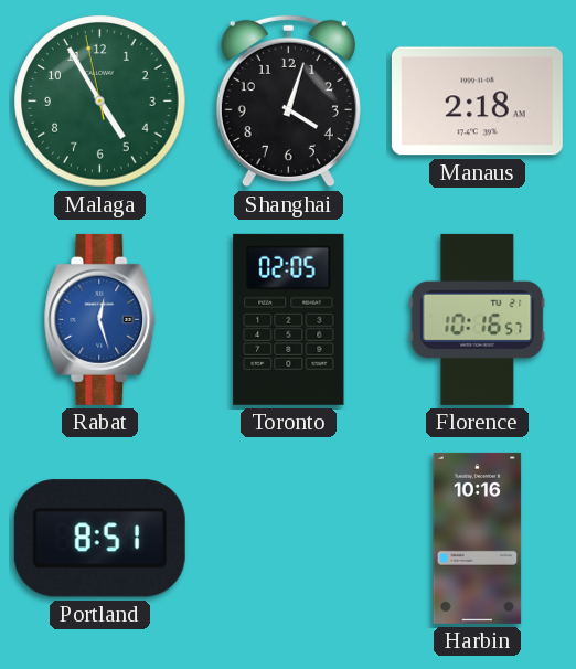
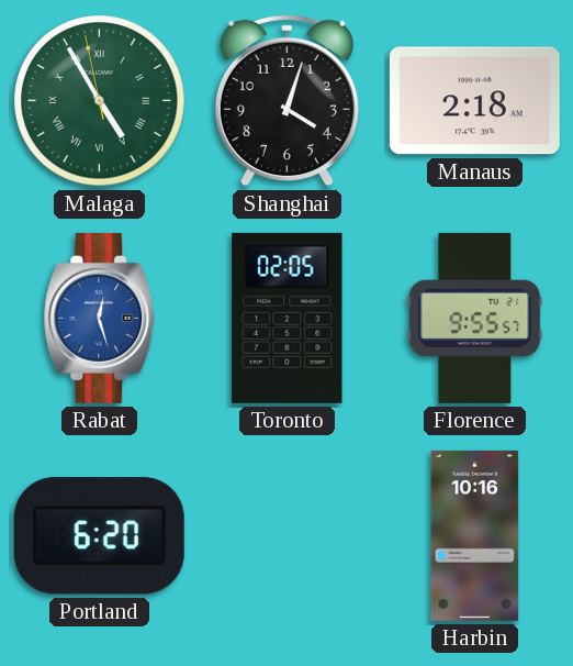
Malaga numerals: Arabic -> Roman
Florence: 10:16 -> 9:55
Portland: 8:51 -> 6:20
